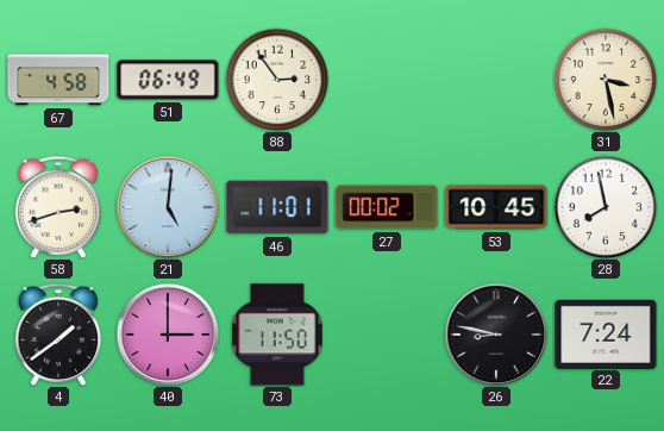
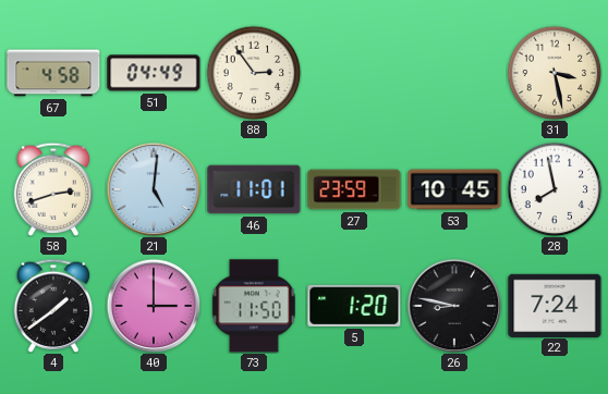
51: 06:49 -> 04:49
27: 00:02 -> 23:59
5: none -> 1:20
